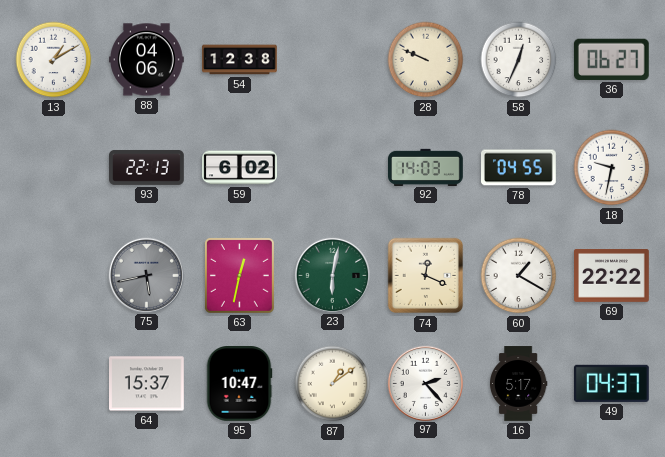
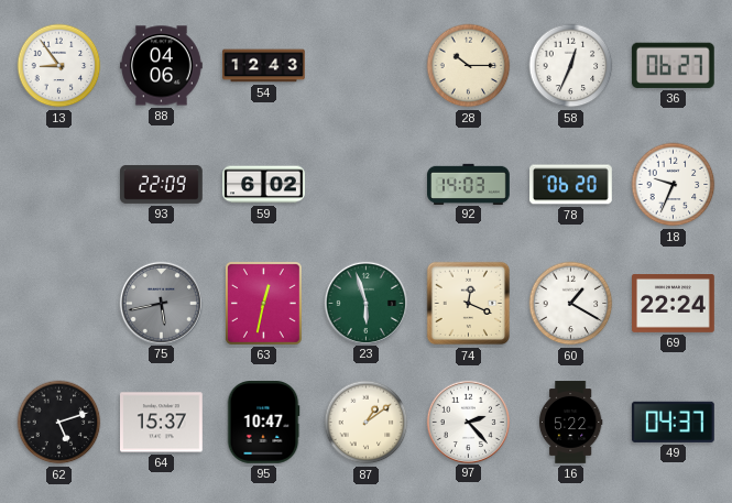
13: 1:10 -> 8:54
54: 12:38 -> 12:43
28: 9:49 -> 10:15
93: 22:13 -> 22:09
78: 04:55 -> 06:20
18: 9:32 -> 9:34
23: 6:02 -> 5:57
69: 22:22 -> 22:24
62: none -> 5:12
16: 5:17 -> 5:22
